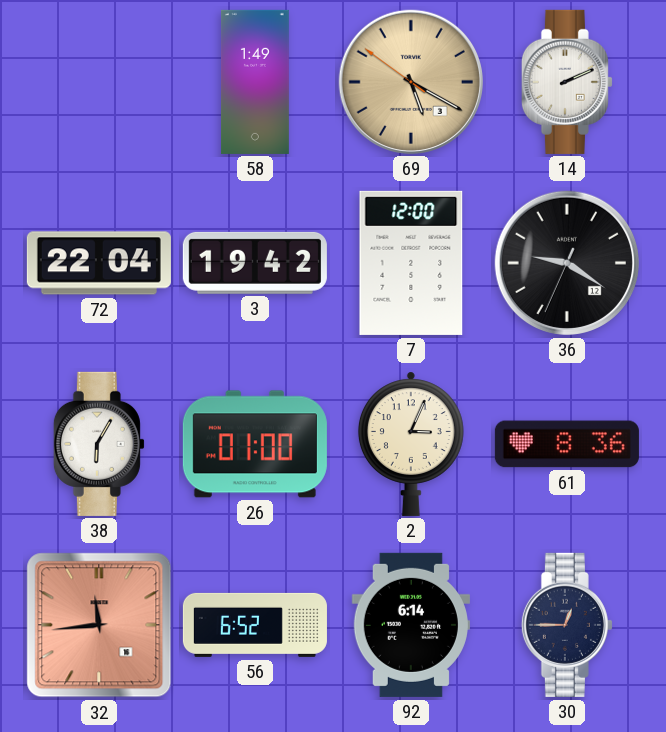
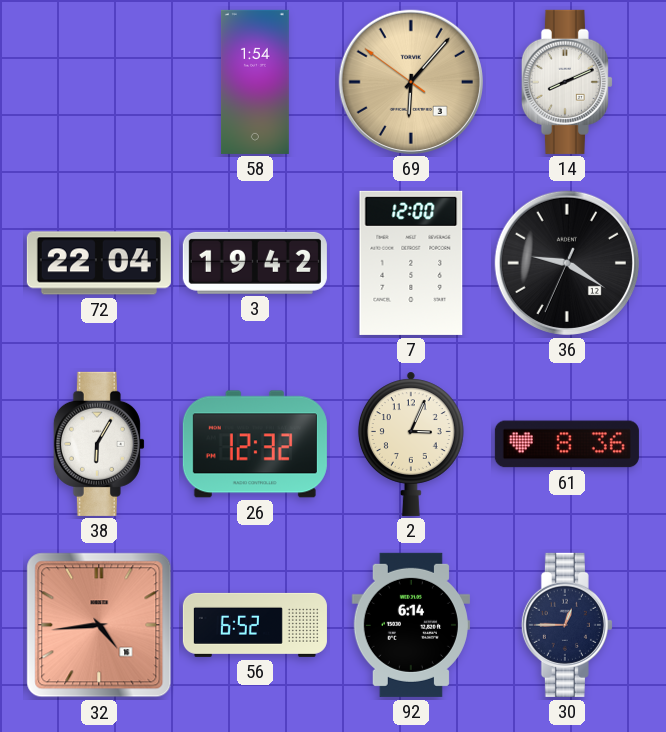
58: 1:49 -> 1:54
69: 5:19 -> 6:06
14: 2:11 -> 8:11
26: 01:00 -> 12:32
32: 11:44 -> 4:44
